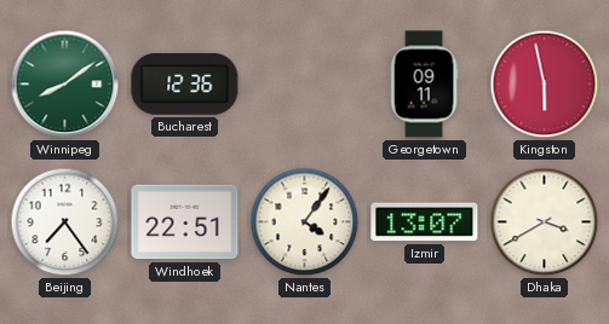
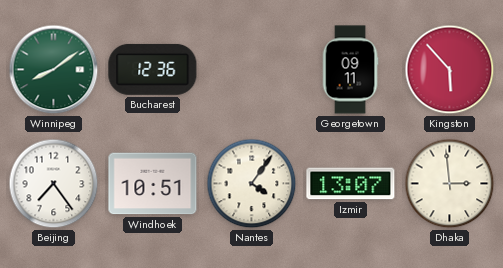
Kingston: 5:58 -> 5:53
Windhoek: 22:51 -> 10:51
Dhaka: 3:40 -> 2:59
